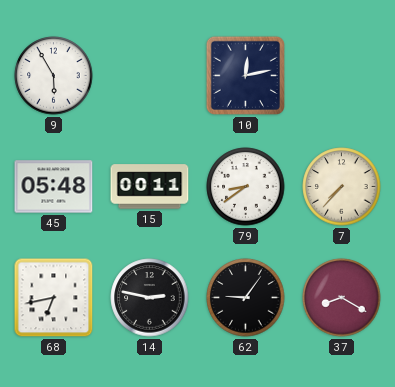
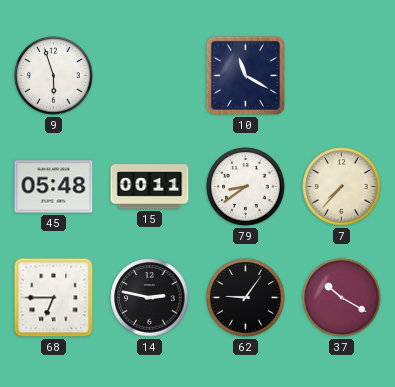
9: 5:55 -> 5:57
10: 12:13 -> 11:20
68: 6:43 -> 6:45
37: 8:20 -> 10:20
